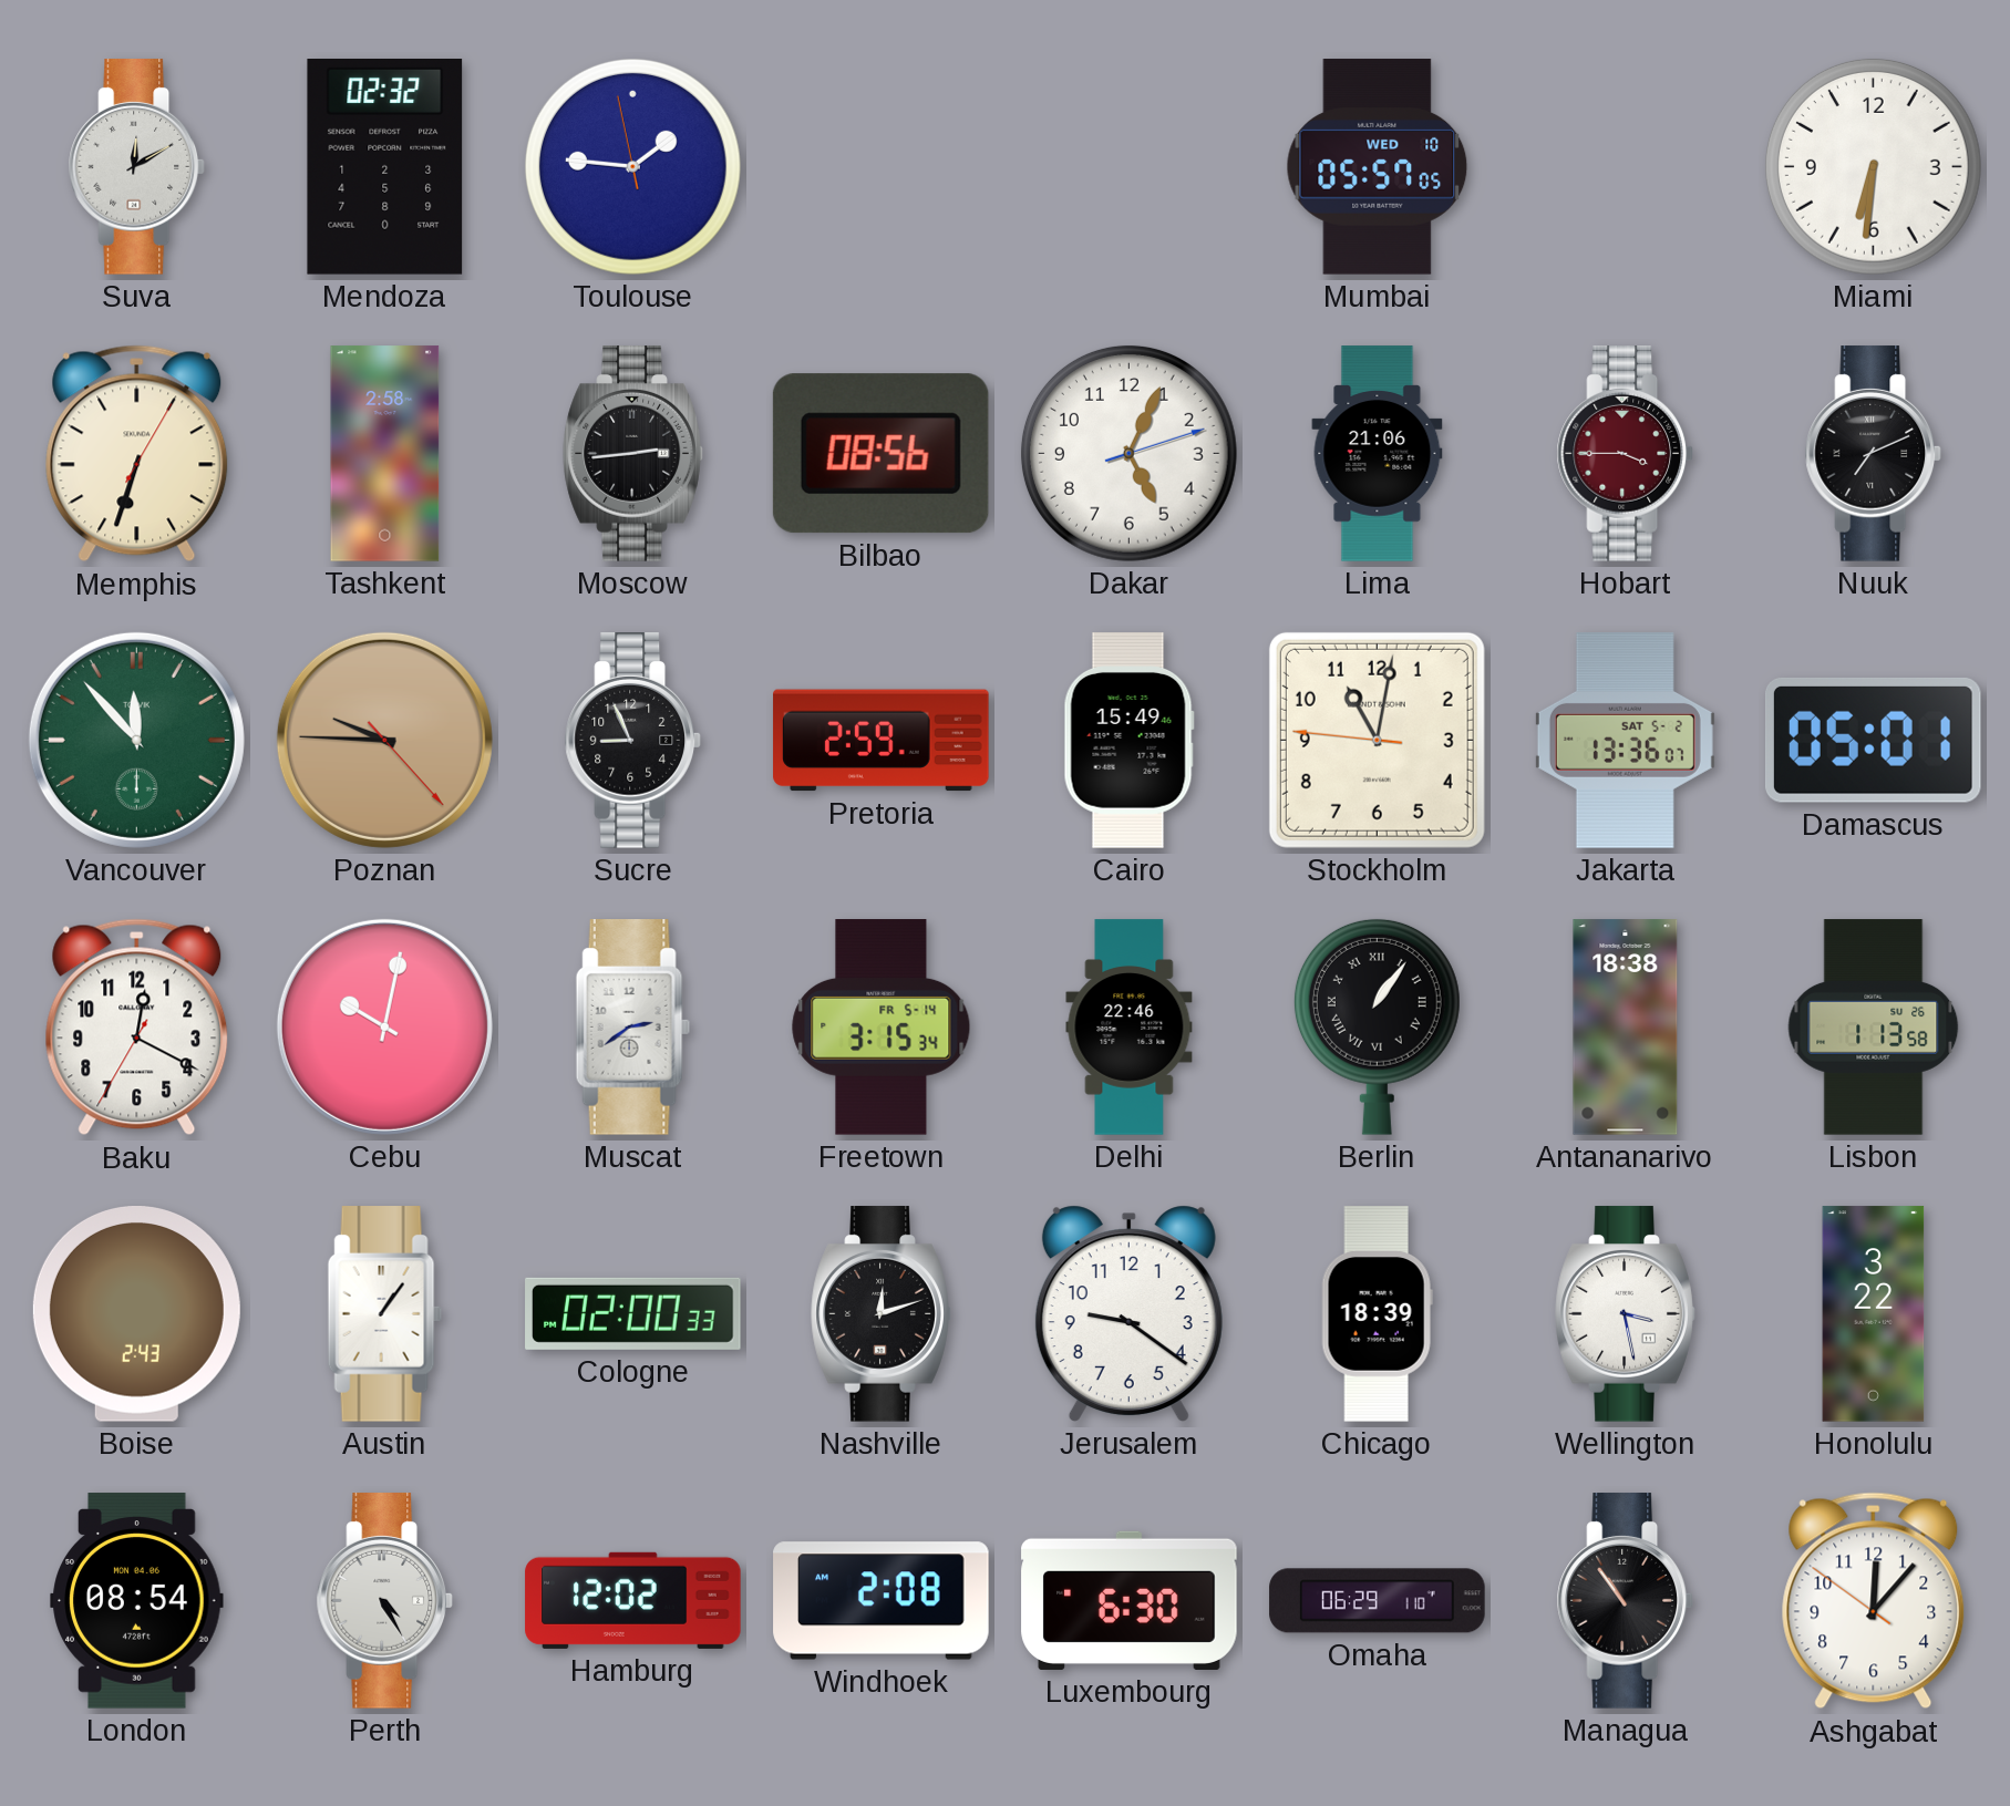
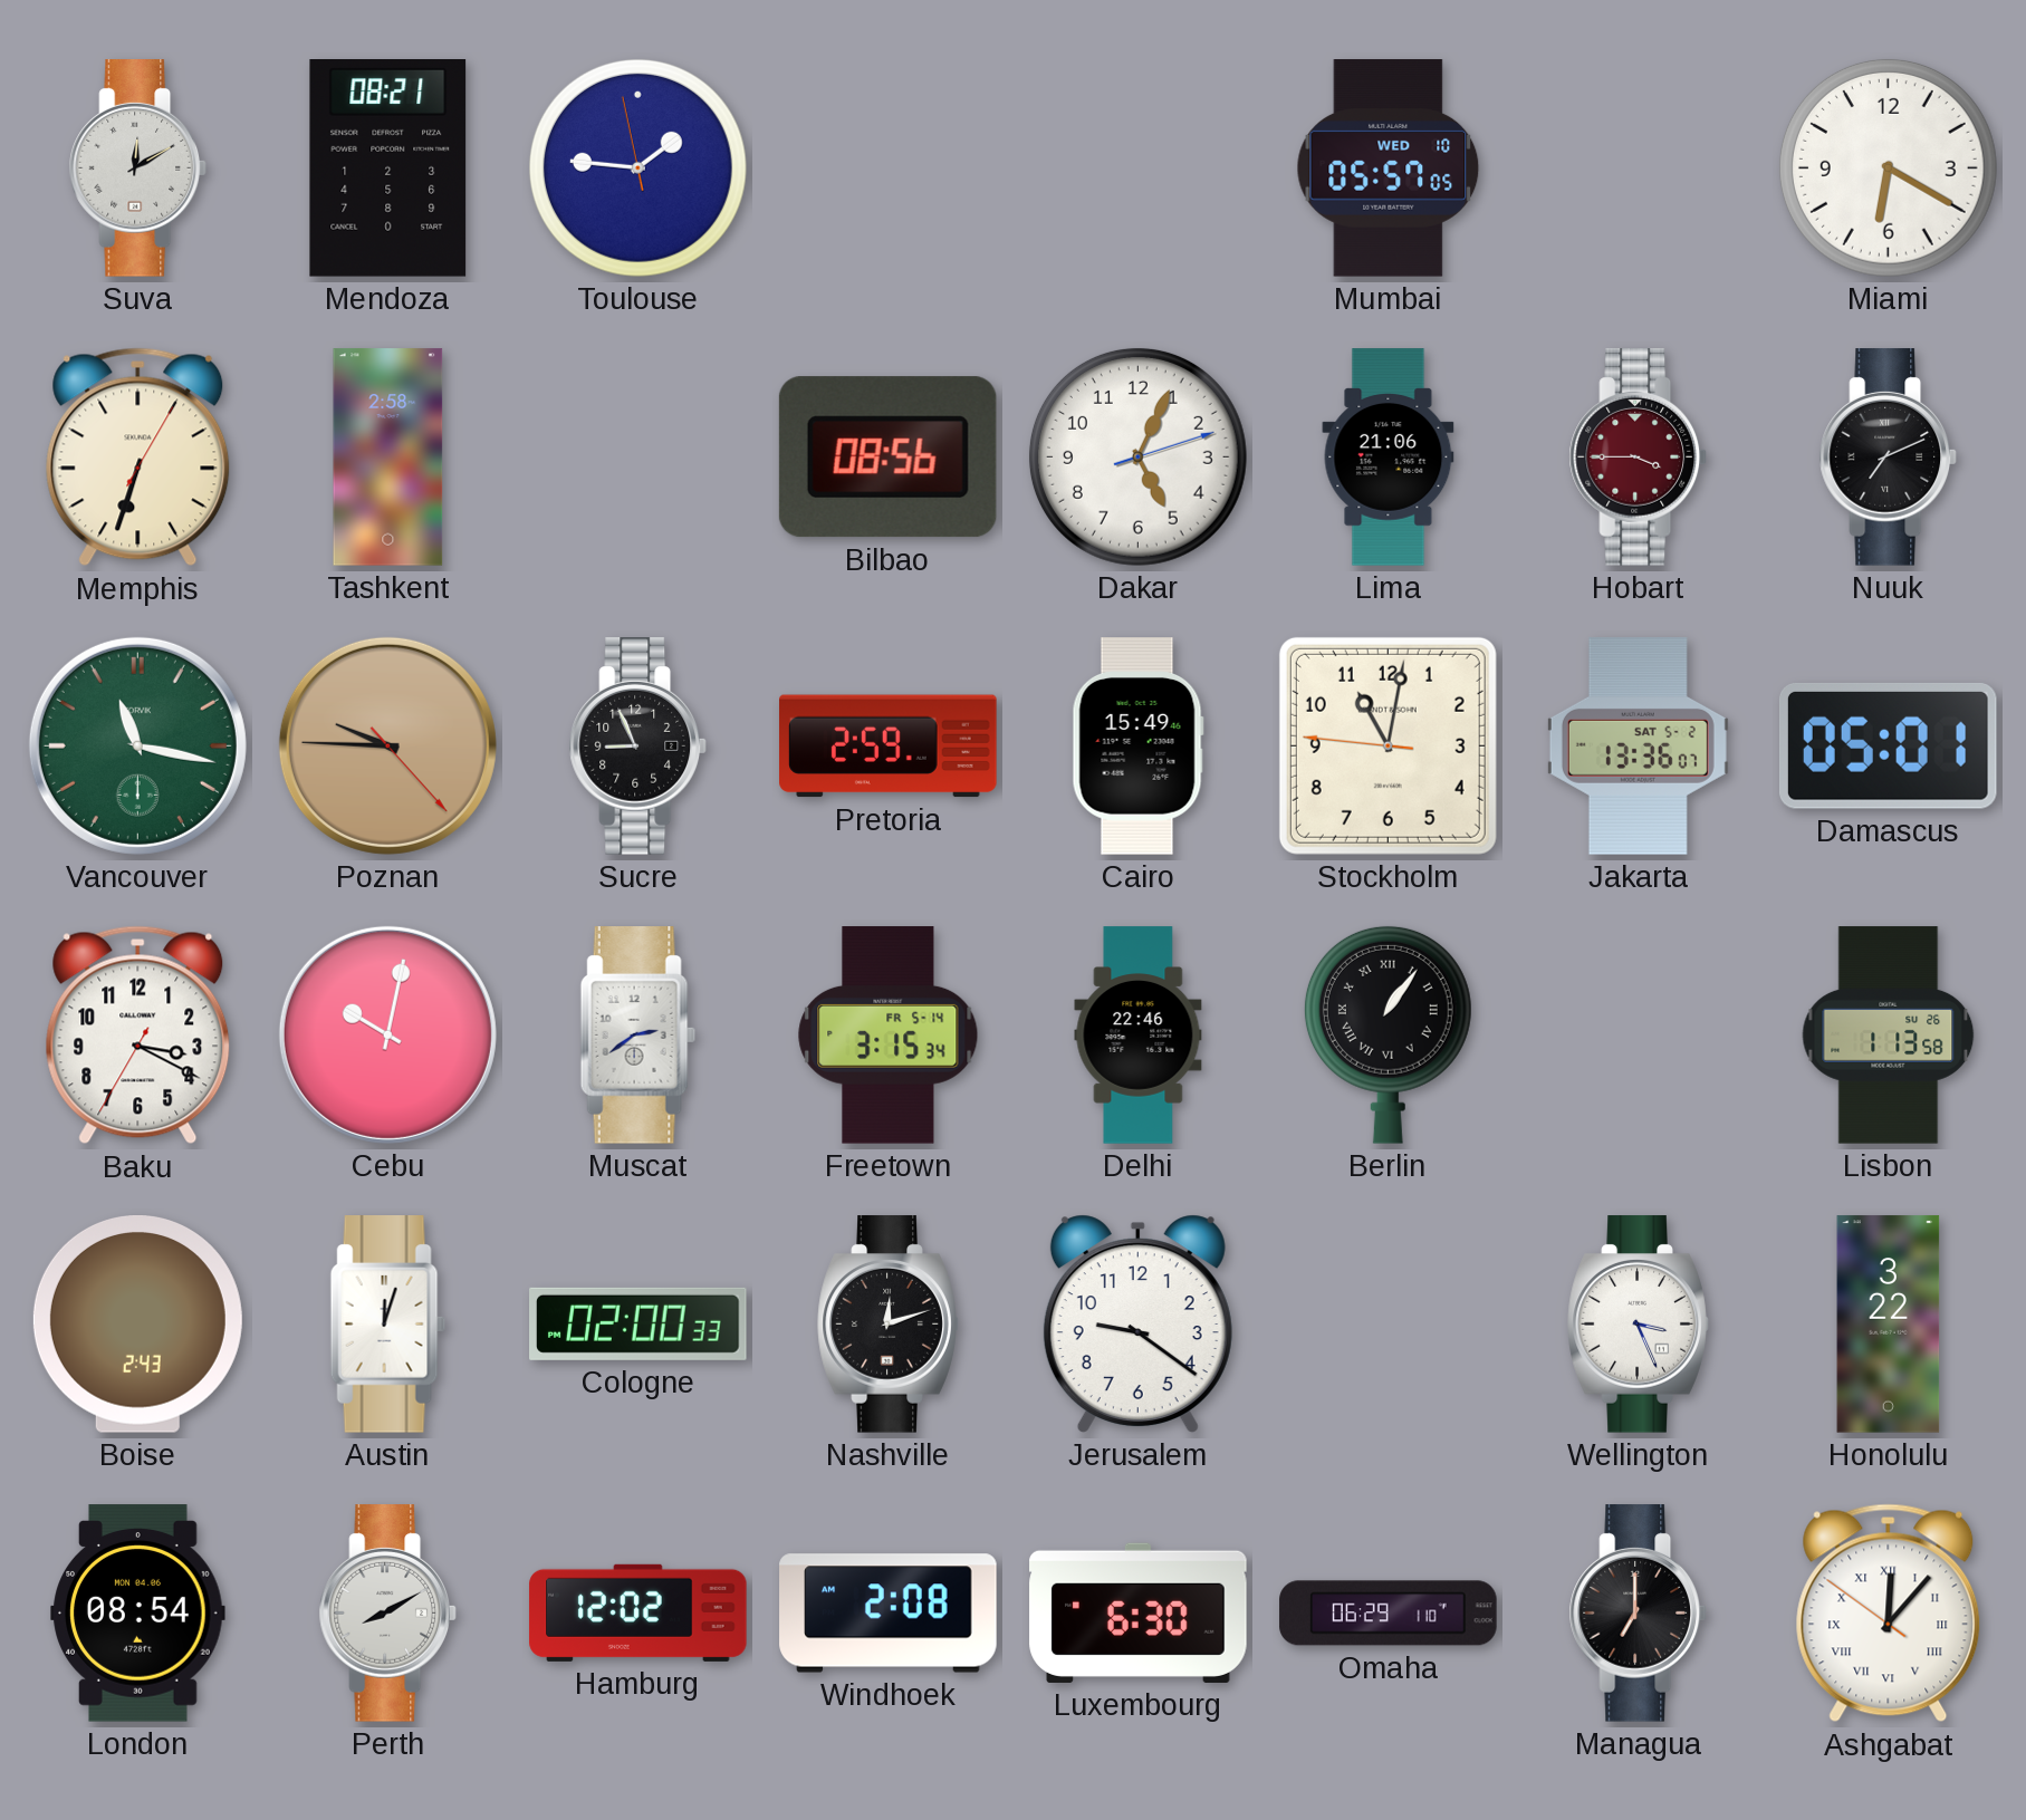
Mendoza: 02:32 -> 08:21
Miami: 6:31 -> 6:20
Moscow: 2:44 -> none
Vancouver: 11:53 -> 11:17
Baku: 12:19 -> 3:19
Antananarivo: 18:38 -> none
Austin: 1:06 -> 12:03
Chicago: 18:39 -> none
Wellington: 3:28 -> 3:26
Perth: 4:25 -> 8:10
Managua: 10:54 -> 7:00
Ashgabat numerals: Arabic -> Roman
